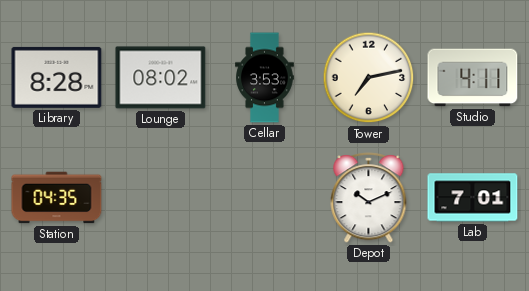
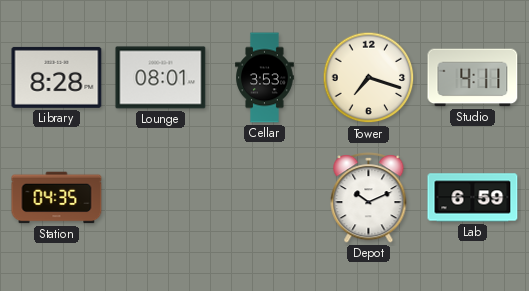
Lounge: 08:02 -> 08:01
Tower: 7:13 -> 7:18
Lab: 7:01 -> 6:59
